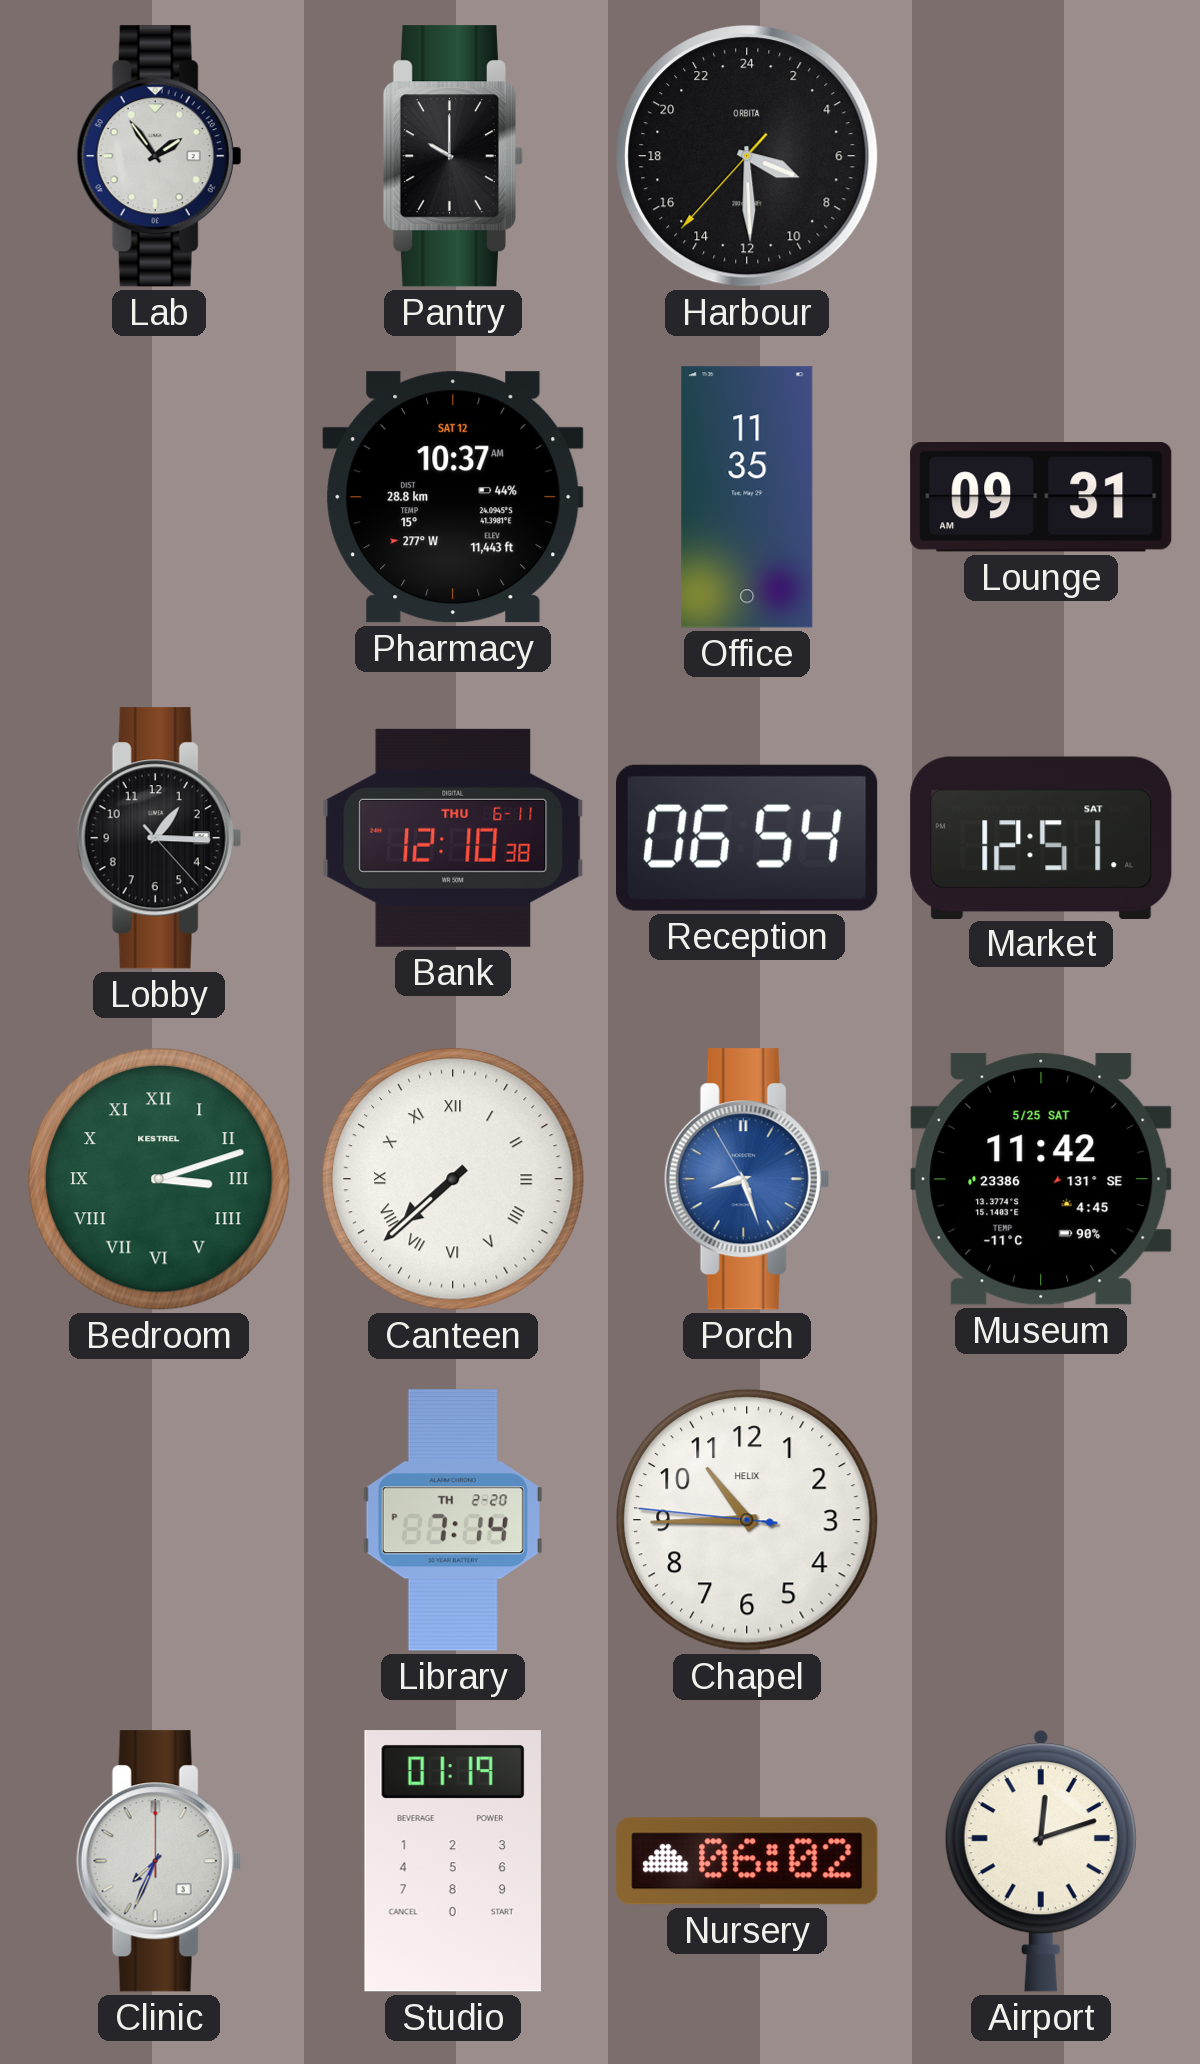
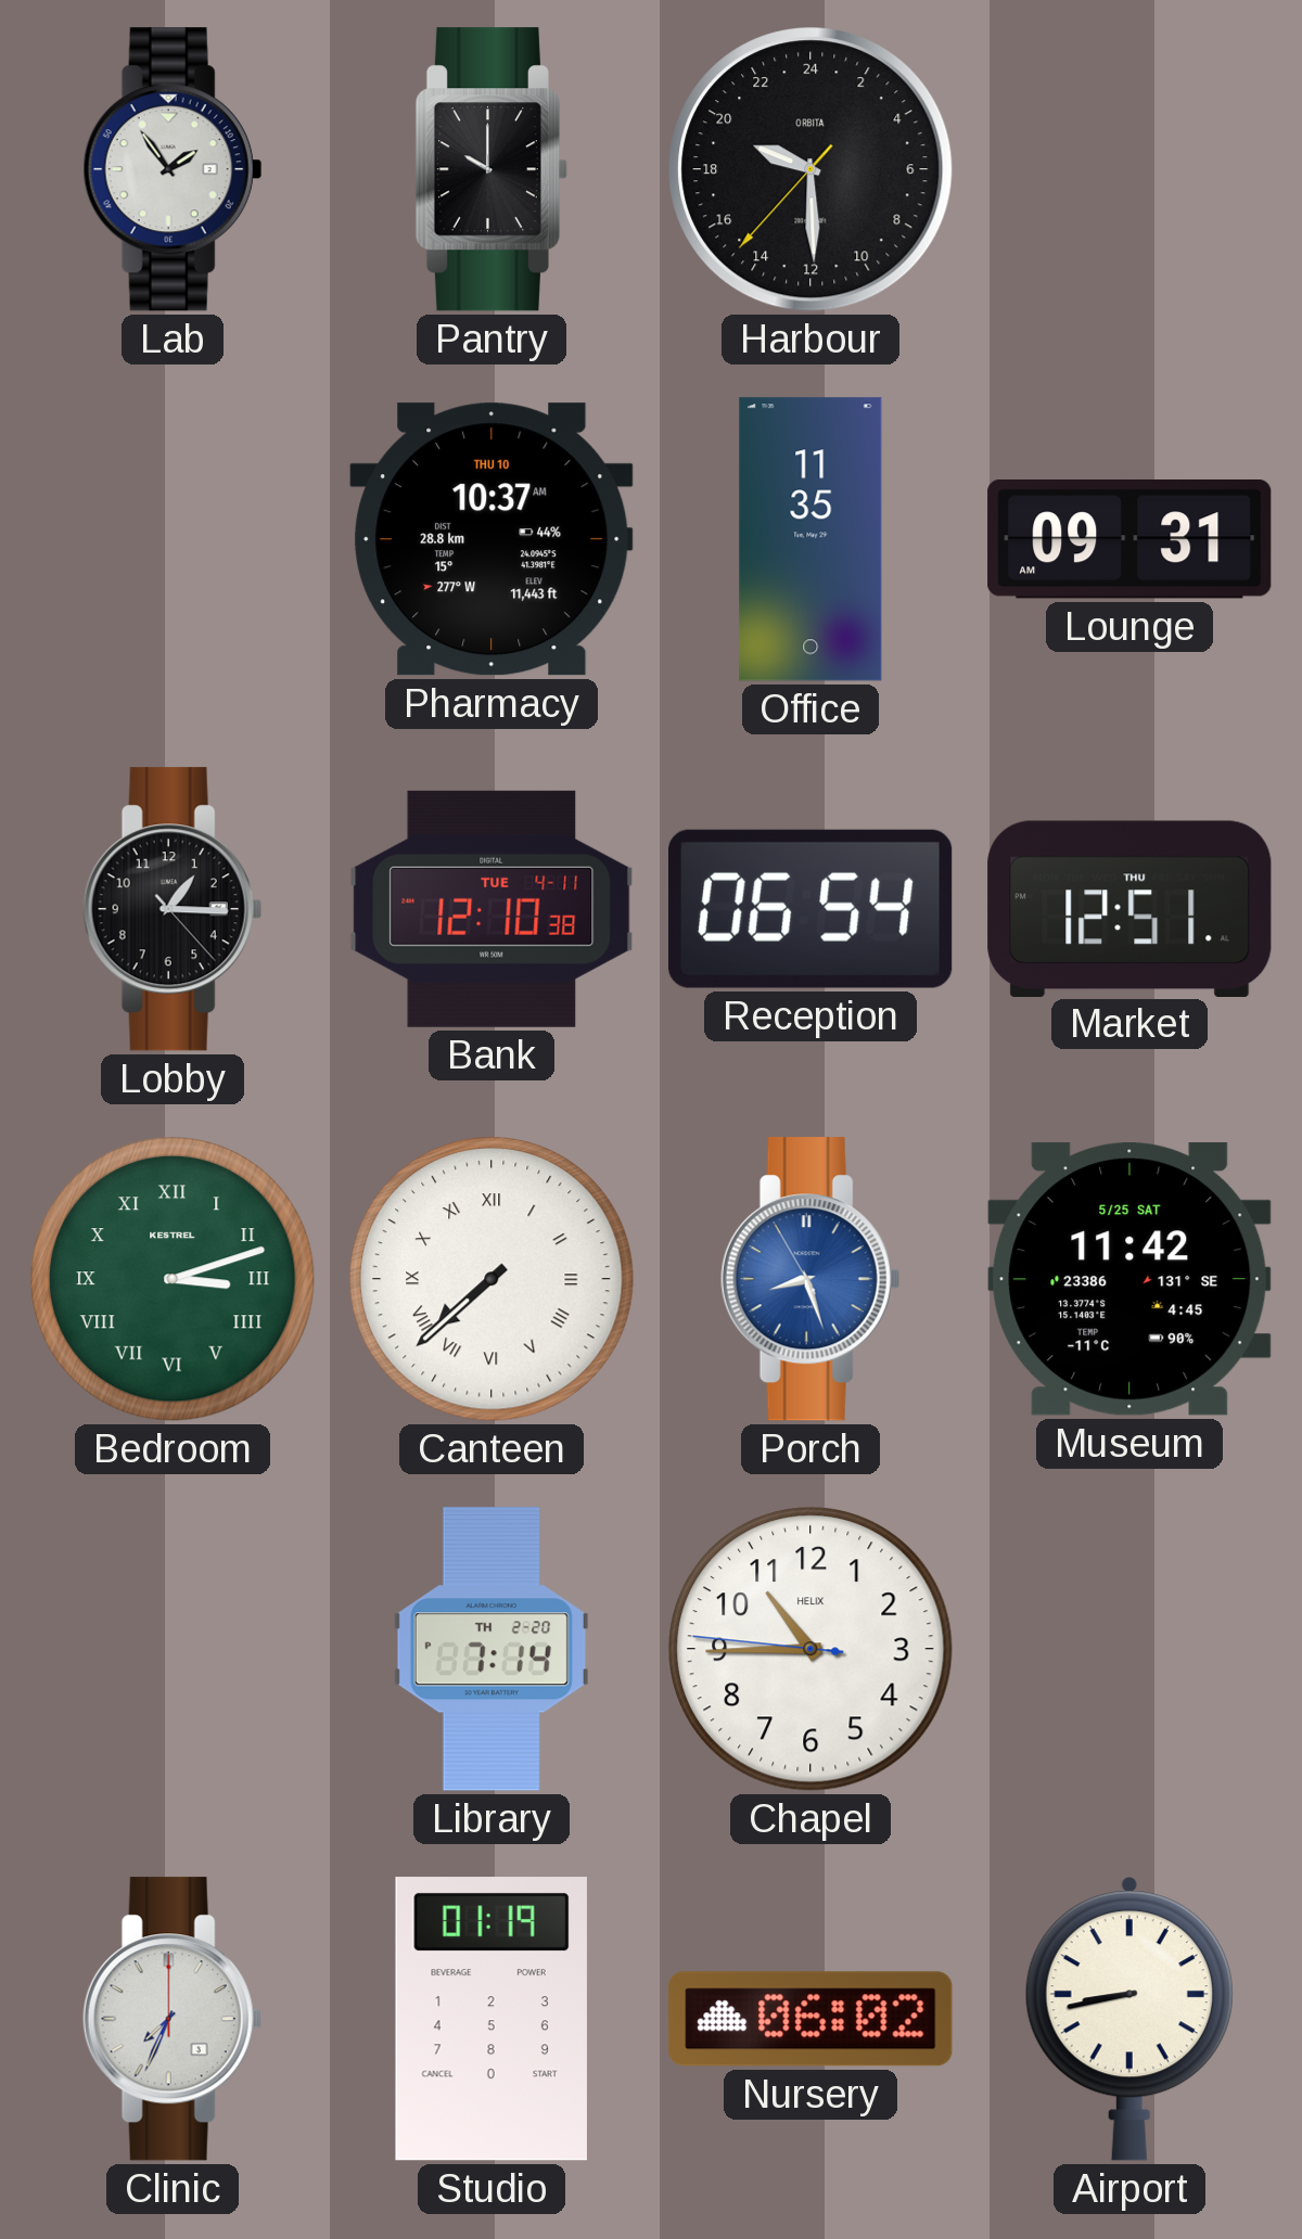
Harbour: 7:29 -> 19:29
Pharmacy date: SAT 12 -> THU 10
Bank date: THU 6-11 -> TUE 4-11
Market date: SAT -> THU
Airport: 12:12 -> 8:43
